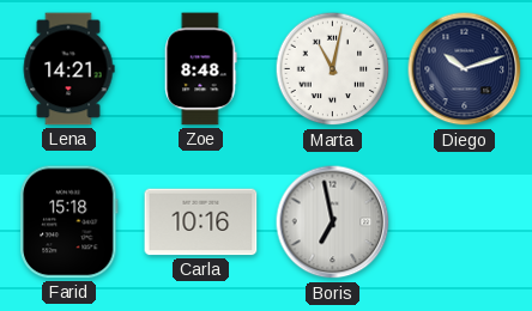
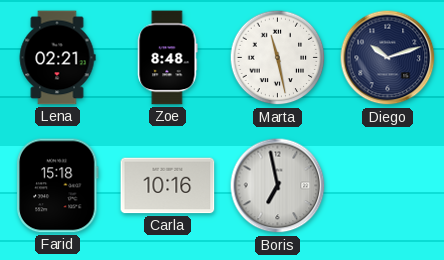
Lena: 14:21 -> 02:21
Marta: 11:02 -> 11:28
